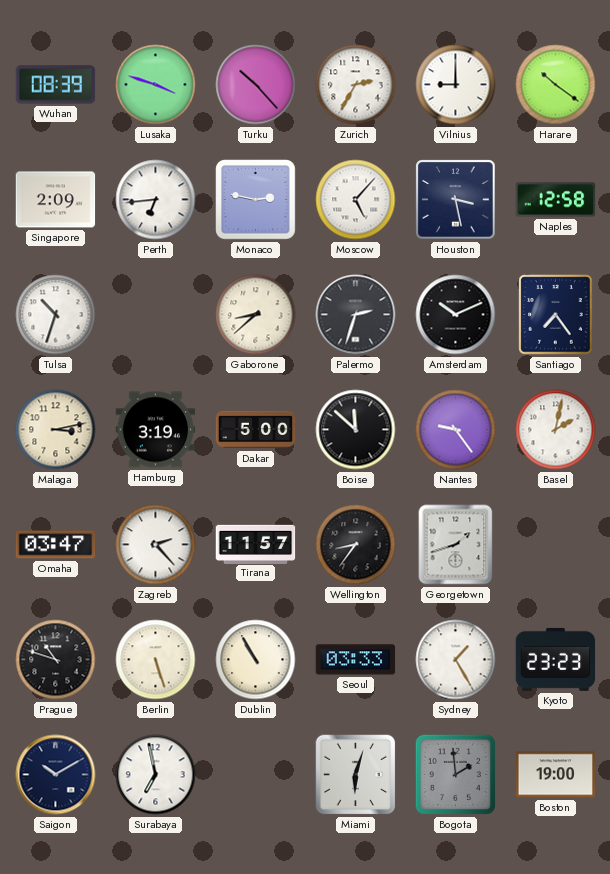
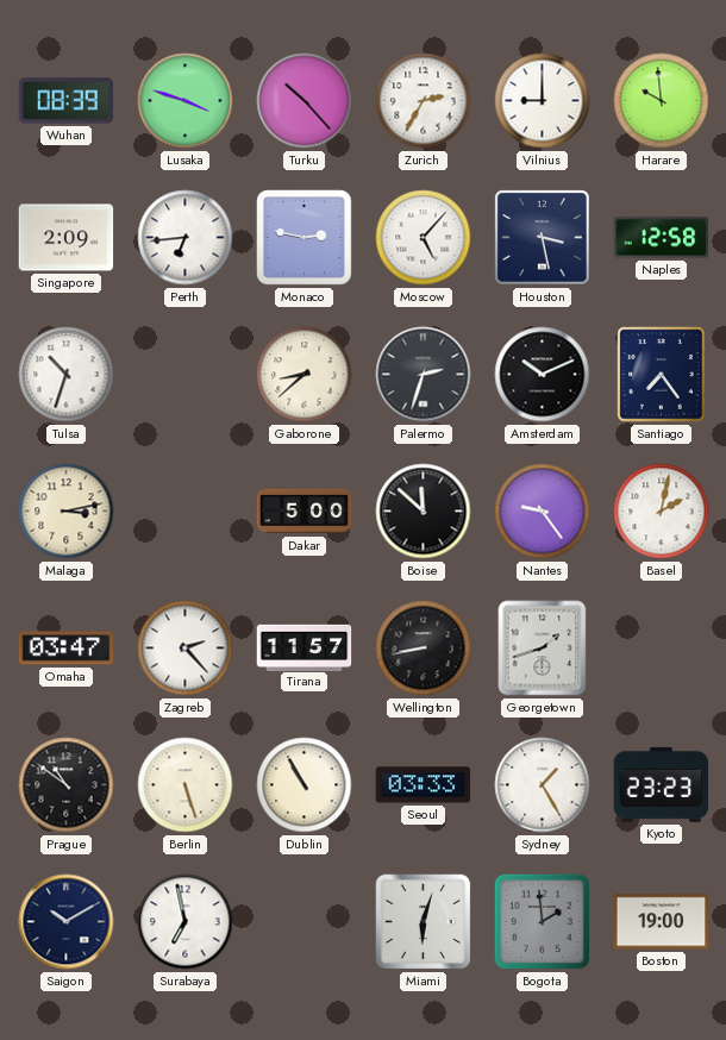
Harare: 10:21 -> 9:59
Hamburg: 3:19 -> none
Wellington: 8:36 -> 8:43
Prague: 10:48 -> 10:51
